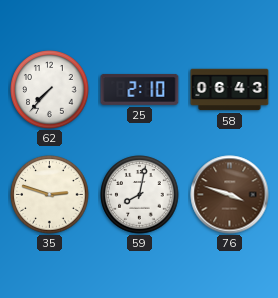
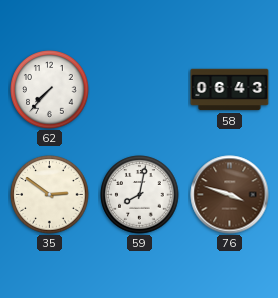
25: 2:10 -> none
35: 2:48 -> 2:51
